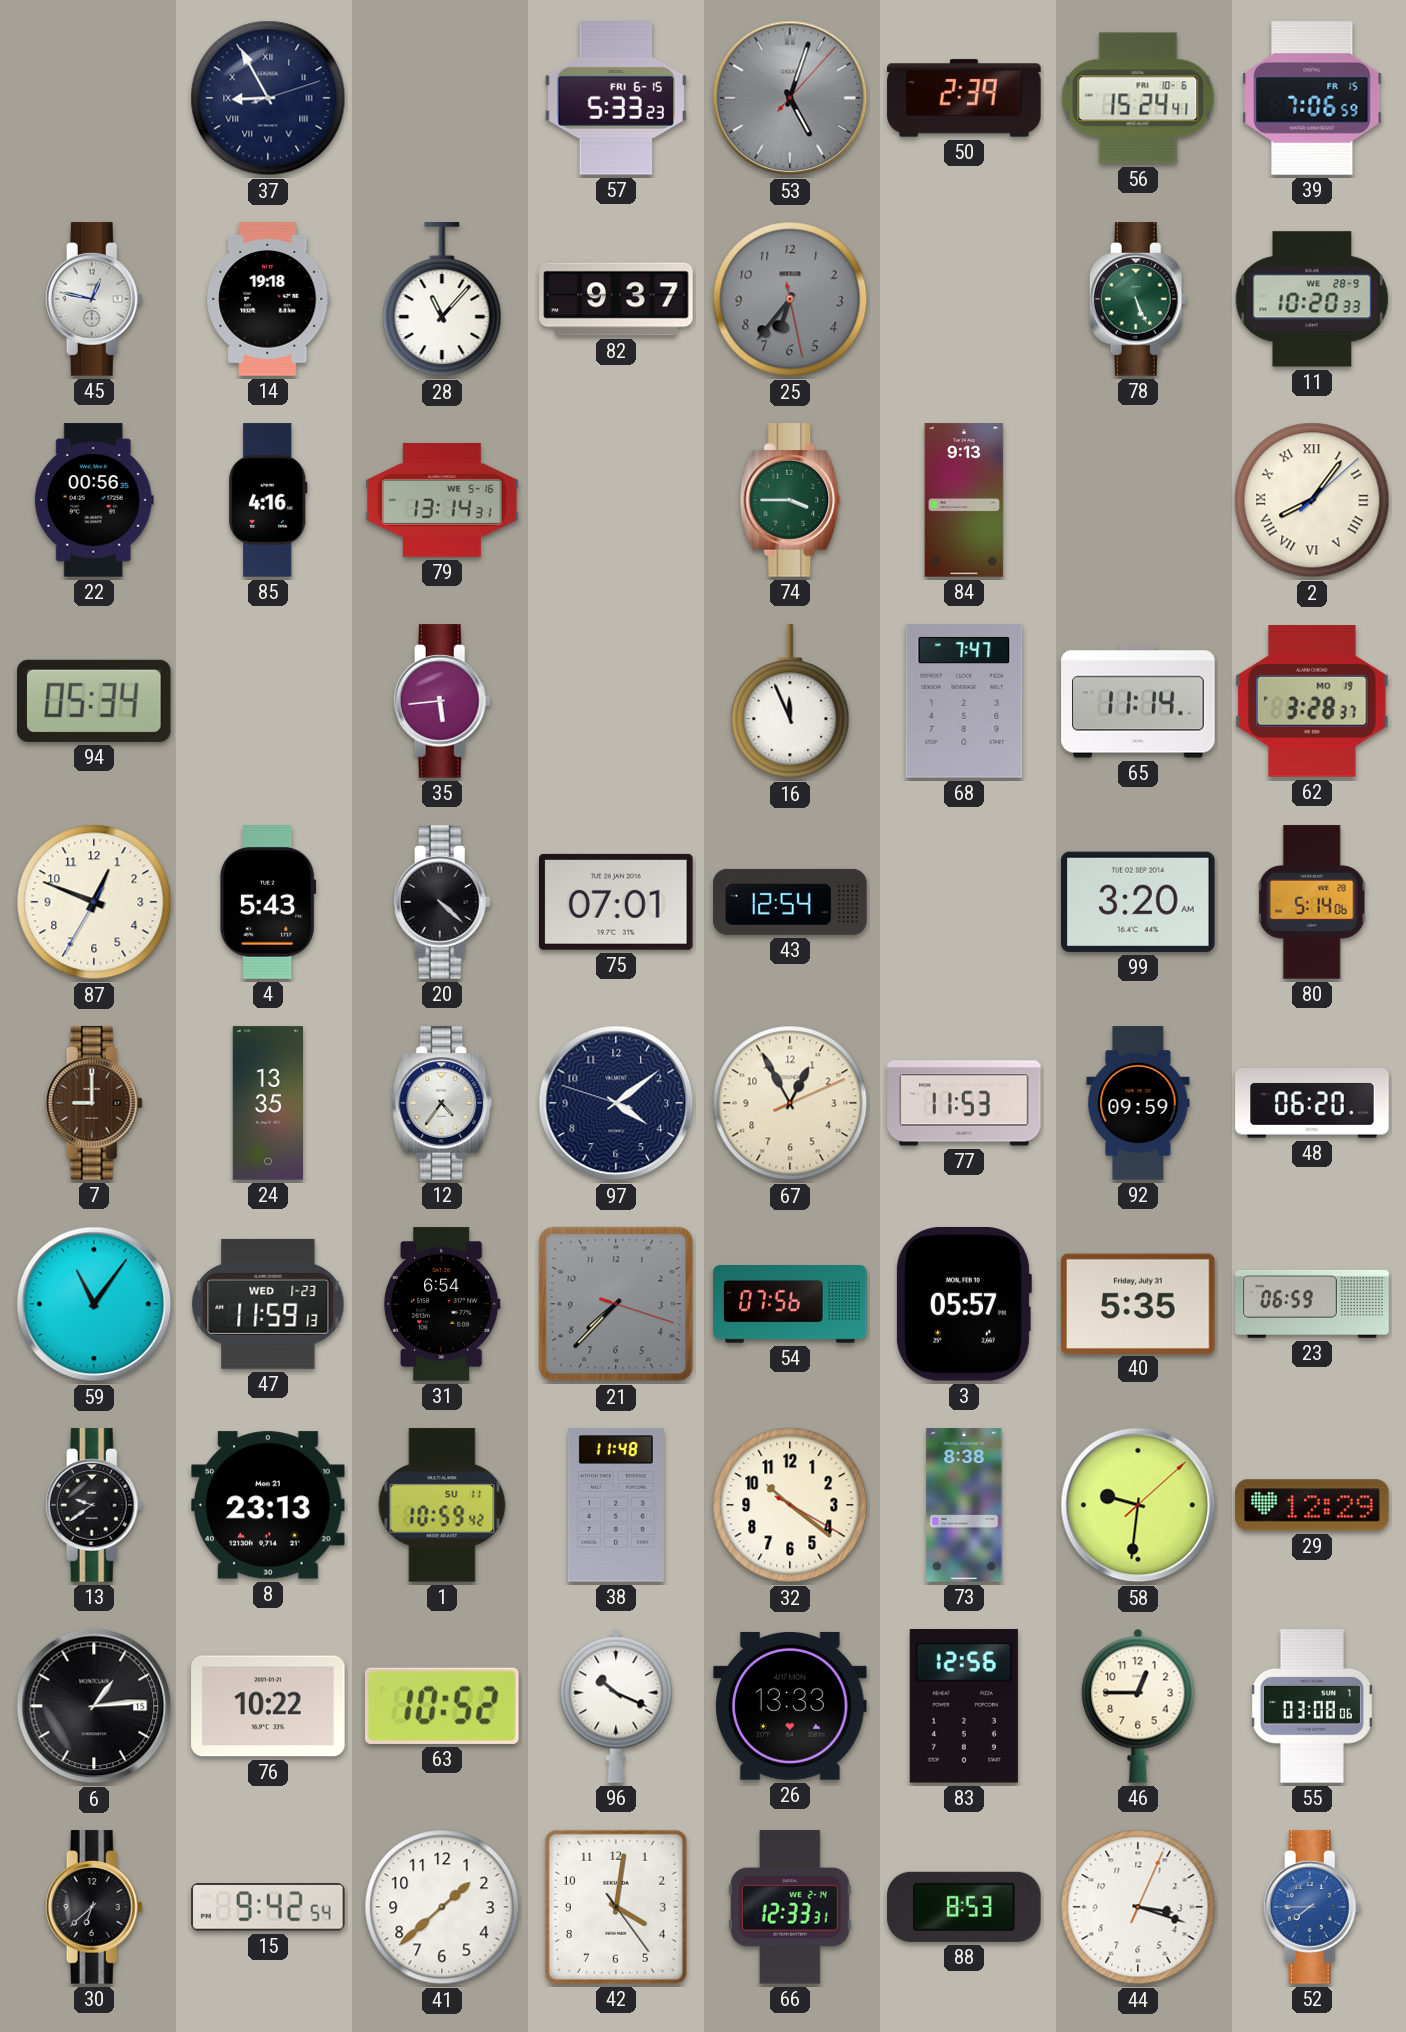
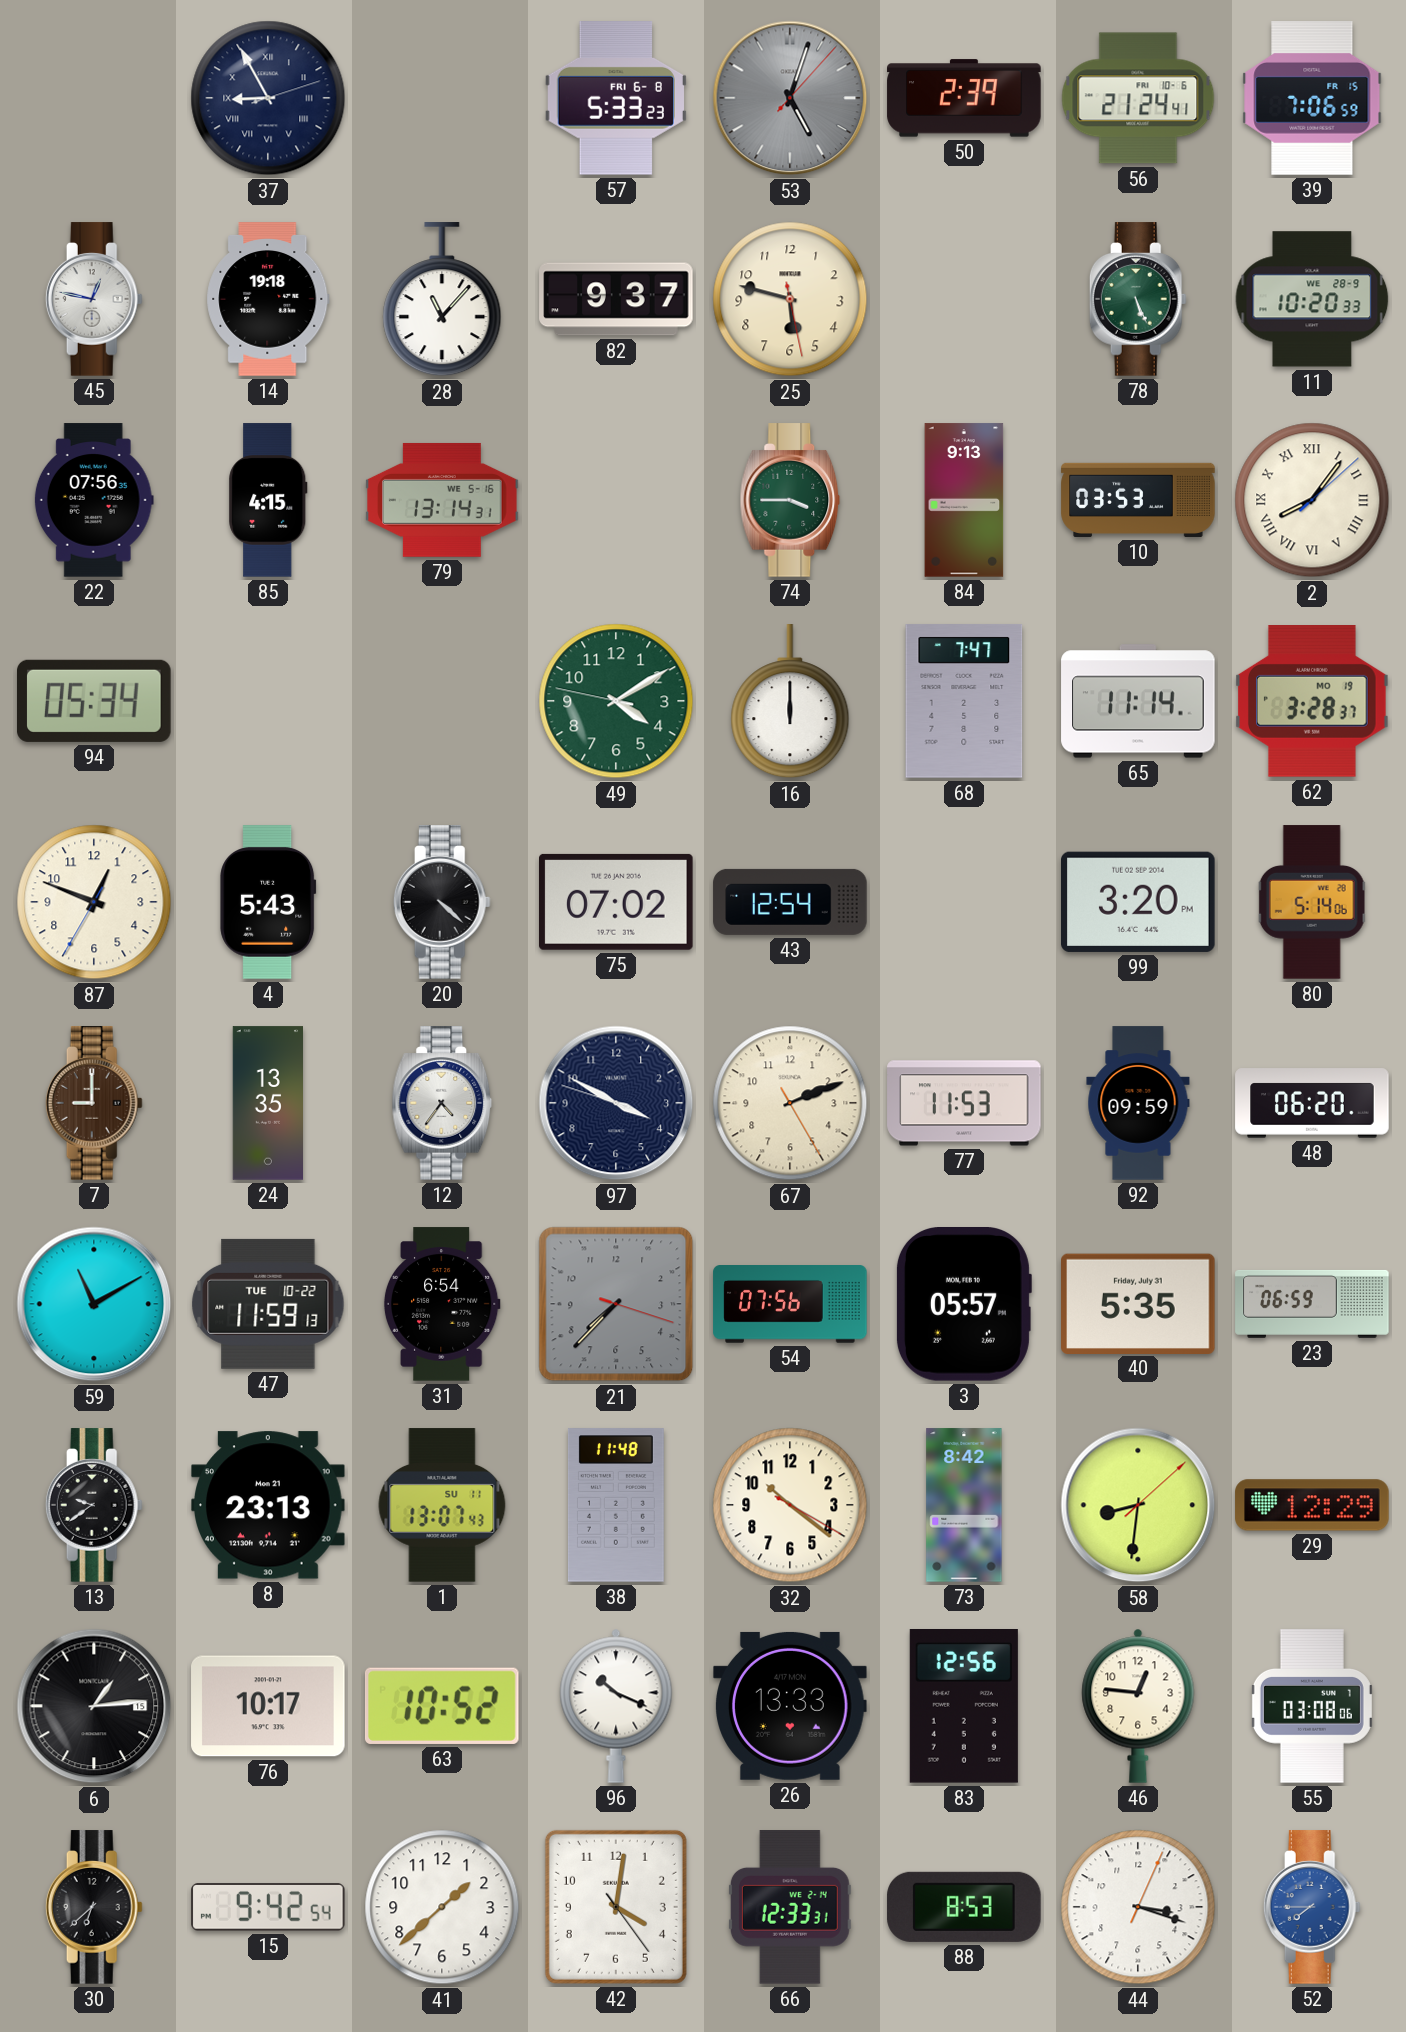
57 date: FRI 6-15 -> FRI 6-8
56: 15:24 -> 21:24
25: 6:36 -> 5:47
25 dial: grey -> cream
22: 00:56 -> 07:56
85: 4:16 -> 4:15
10: none -> 03:53
35: 5:44 -> none
49: none -> 4:09
16: 11:56 -> 12:00
75: 07:01 -> 07:02
99: 3:20 AM -> 3:20 PM
97: 4:08 -> 3:49
67: 12:55 -> 2:11
59: 11:06 -> 11:10
47 date: WED 1-23 -> TUE 10-22
1: 10:59 -> 13:07
73: 8:38 -> 8:42
58: 9:31 -> 8:31
76: 10:22 -> 10:17
46: 12:45 -> 12:46
